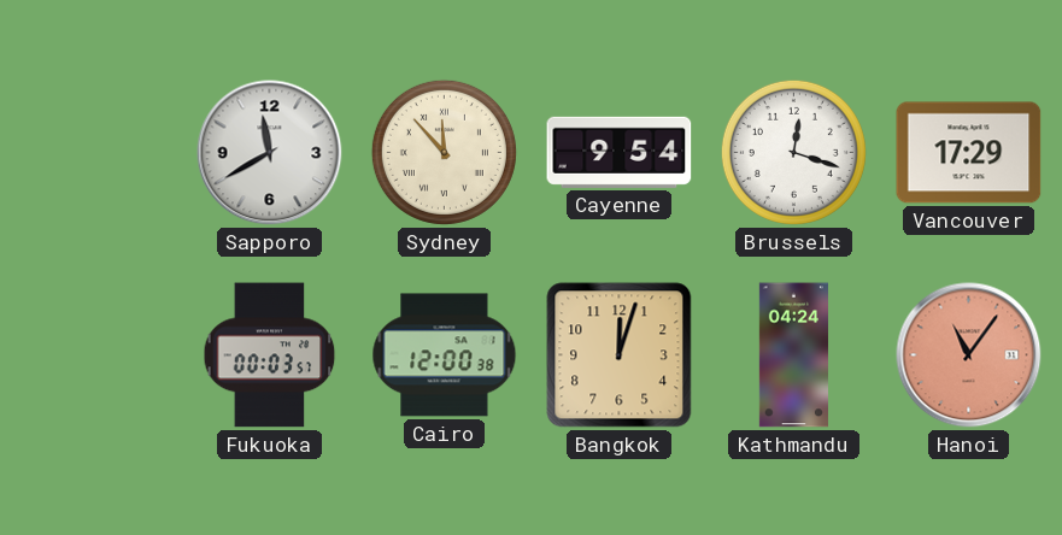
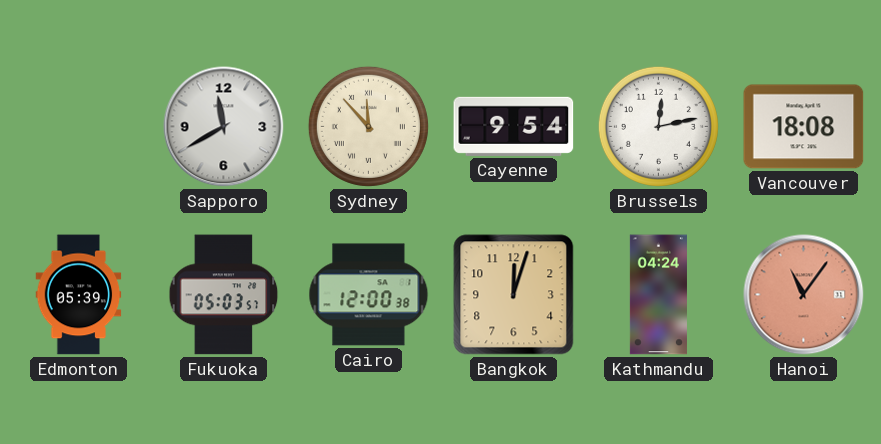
Brussels: 12:18 -> 12:13
Vancouver: 17:29 -> 18:08
Edmonton: none -> 05:39
Fukuoka: 00:03 -> 05:03
